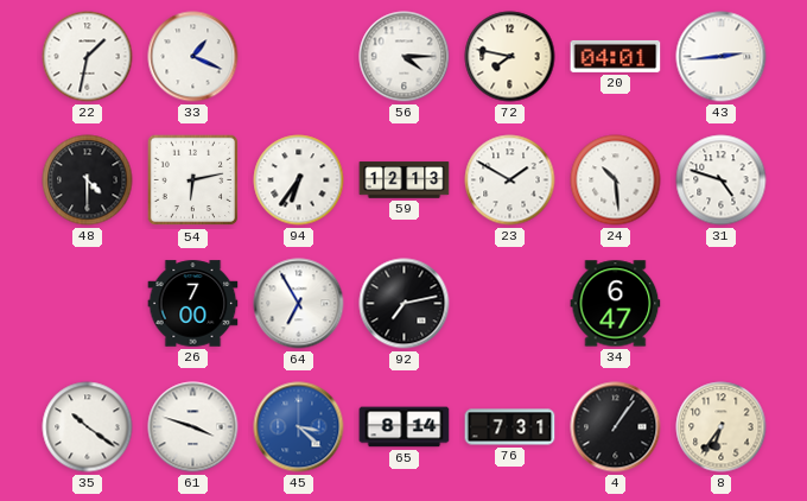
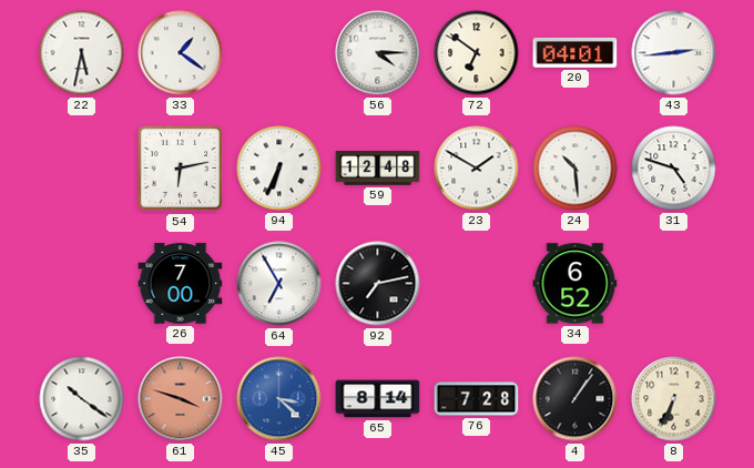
22: 1:32 -> 5:32
33: 1:19 -> 1:21
72: 7:47 -> 6:51
48: 4:30 -> none
94: 6:36 -> 6:34
59: 12:13 -> 12:48
34: 6:47 -> 6:52
61 dial: white -> salmon
76: 7:31 -> 7:28
8: 6:36 -> 6:34
